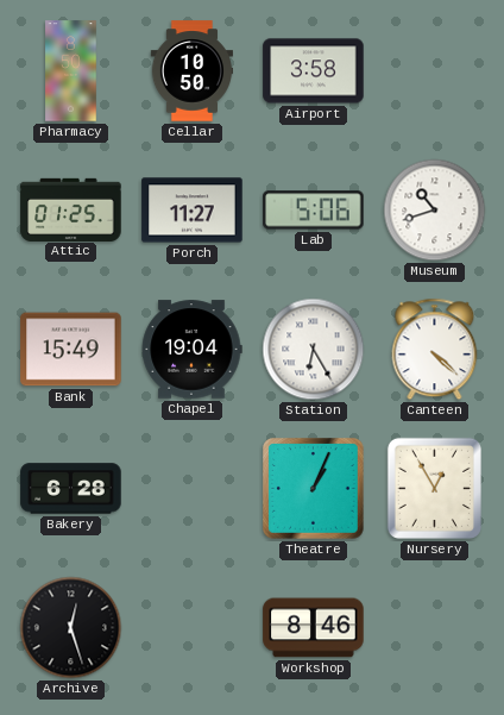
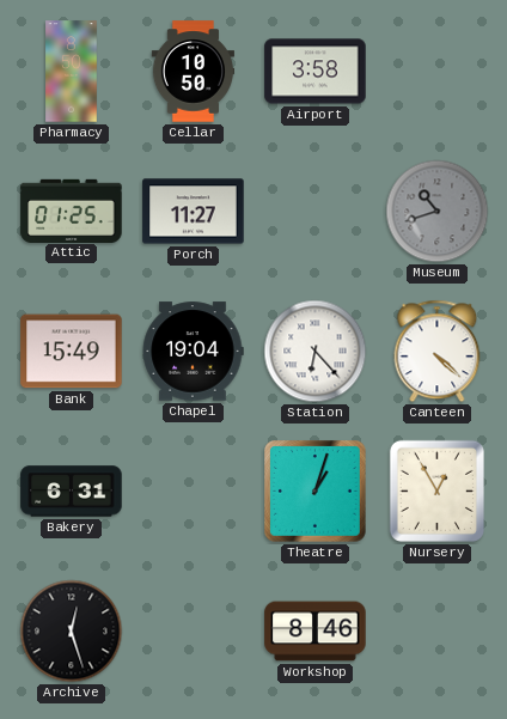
Lab: 5:06 -> none
Museum dial: white -> grey
Station: 6:25 -> 6:23
Bakery: 6:28 -> 6:31
Theatre: 1:04 -> 1:03
